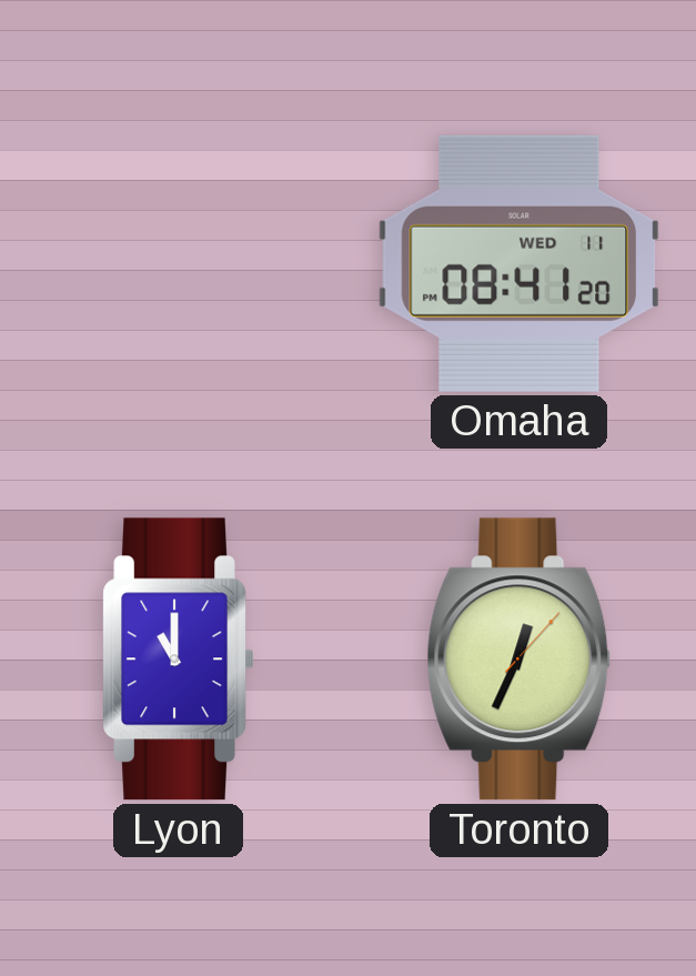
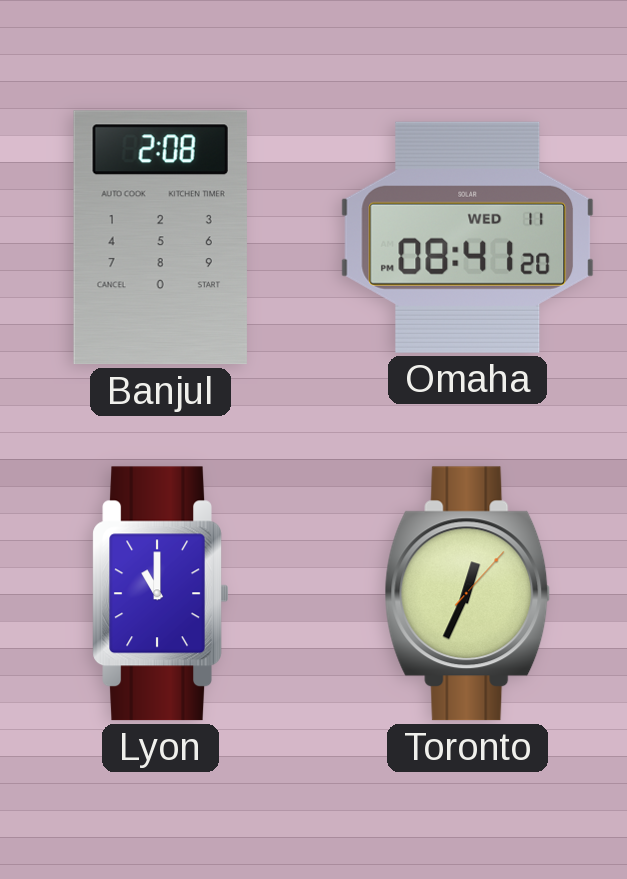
Banjul: none -> 2:08
